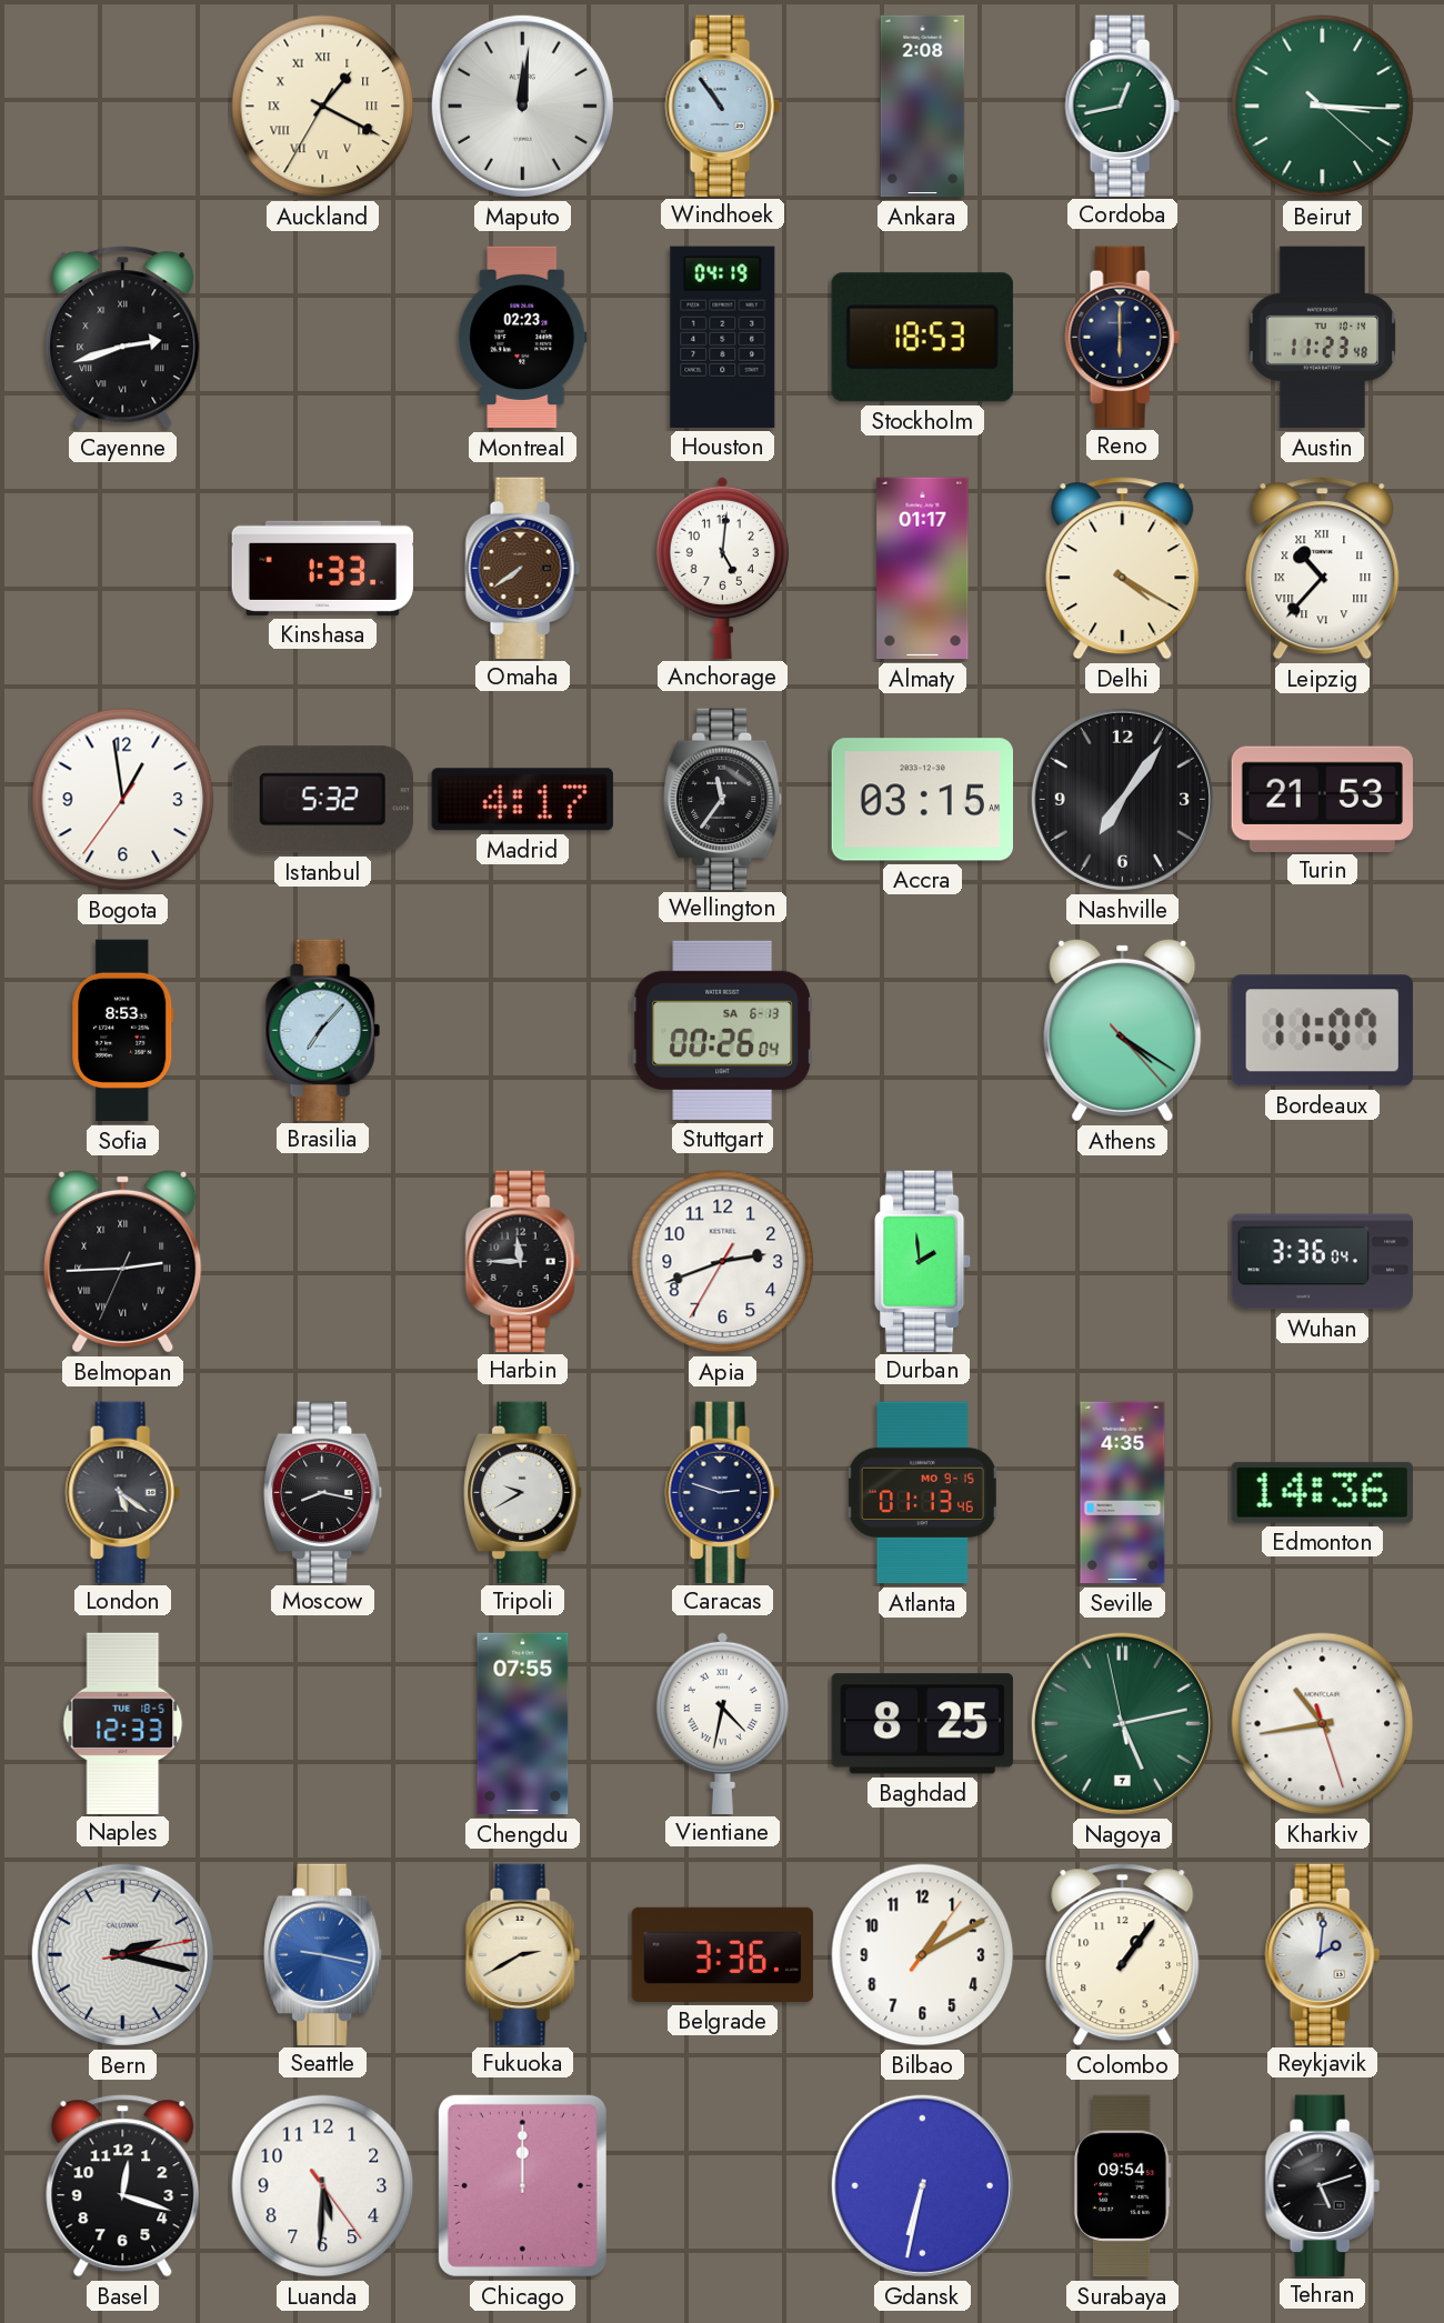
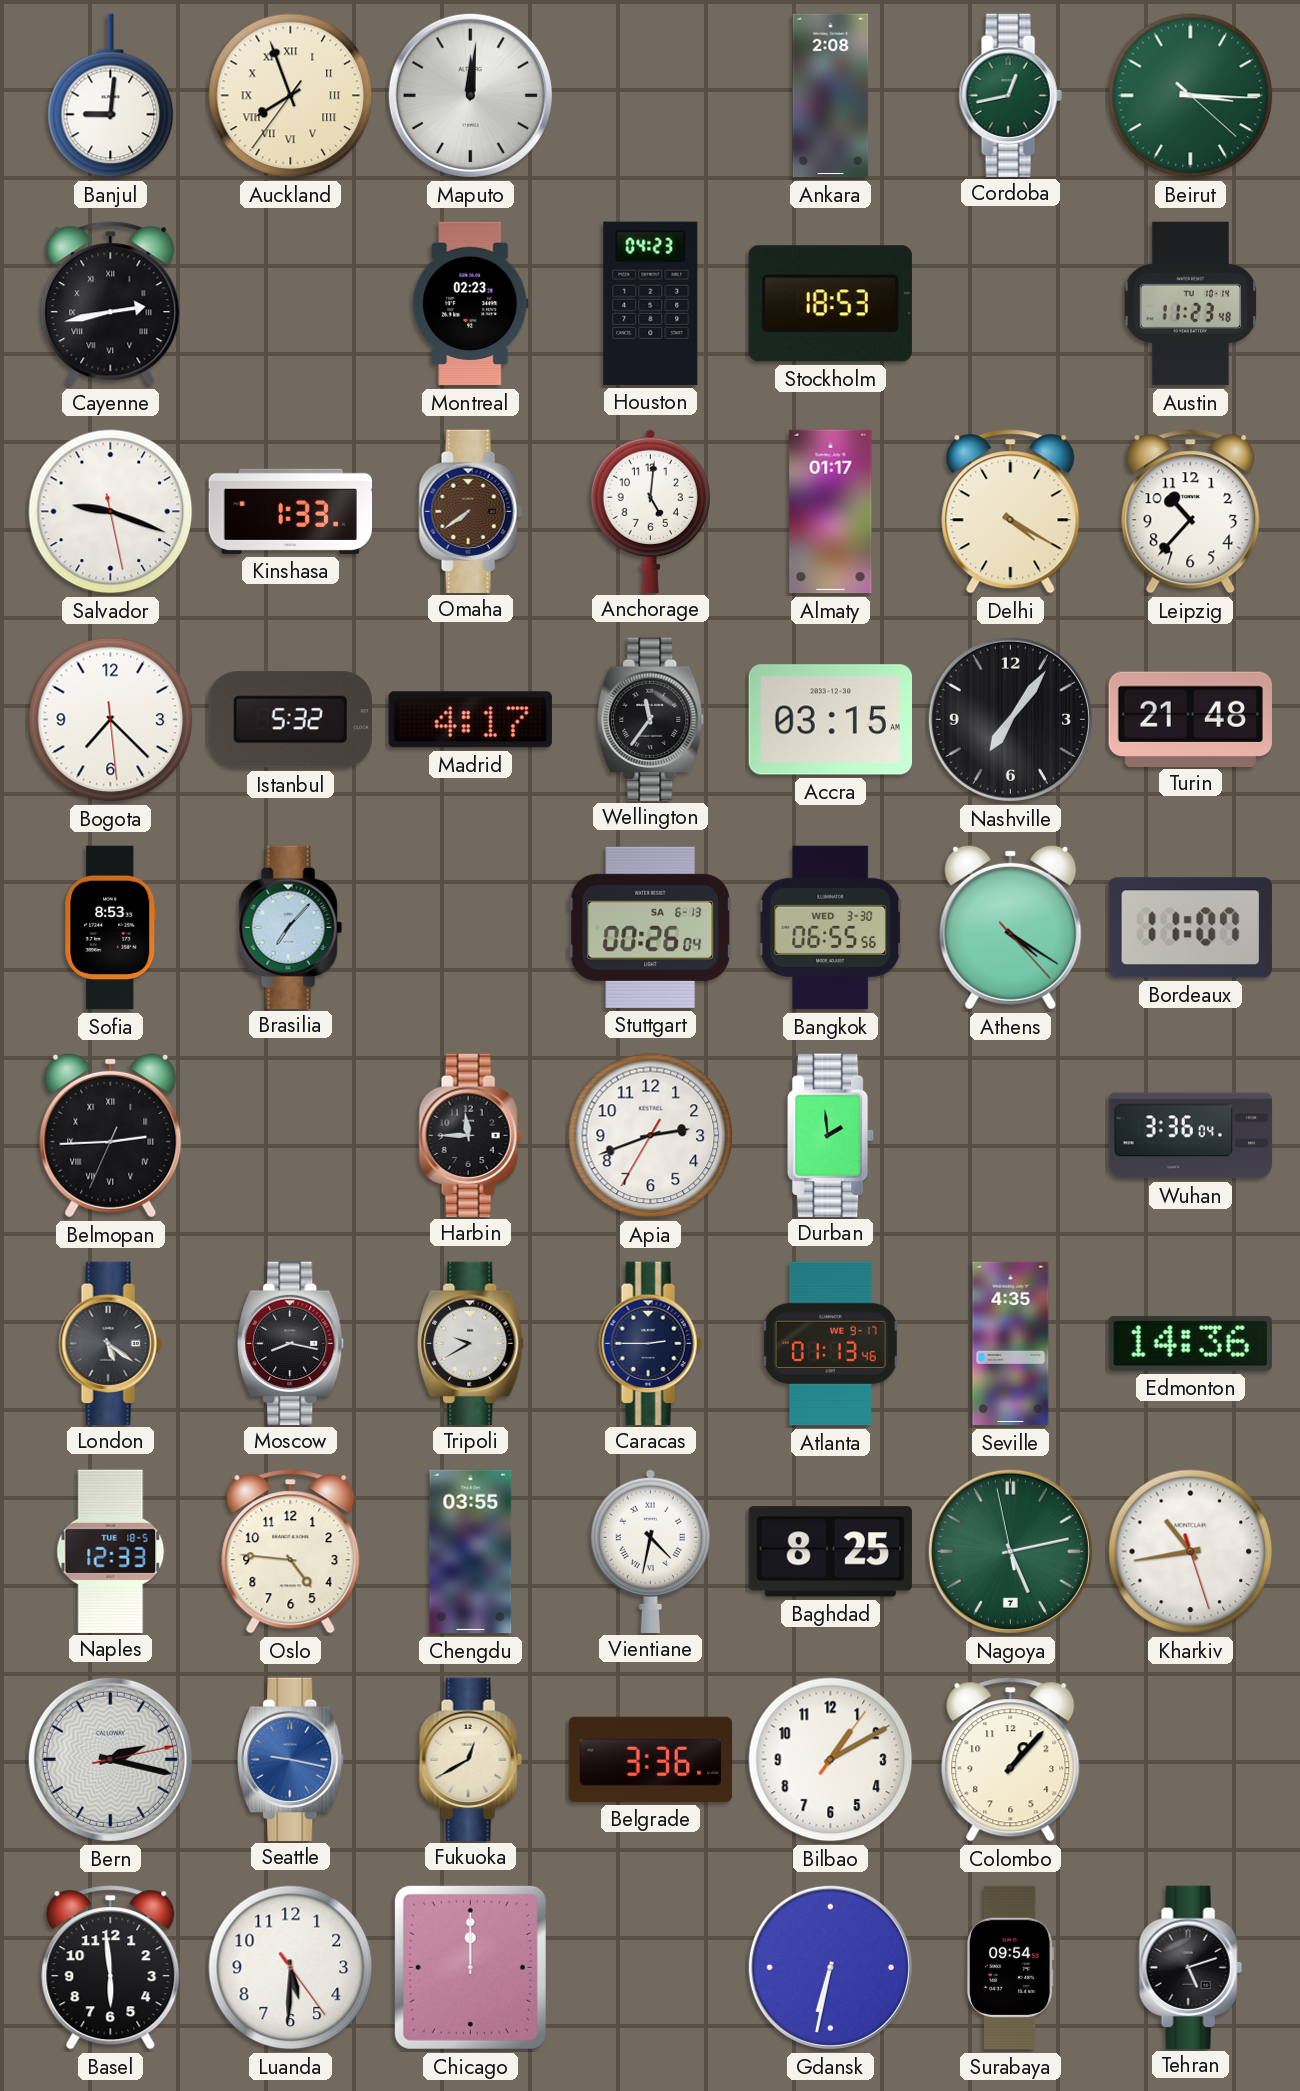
Banjul: none -> 9:01
Auckland: 1:19 -> 7:56
Windhoek: 10:54 -> none
Cayenne: 2:42 -> 2:43
Houston: 04:19 -> 04:23
Reno: 6:00 -> none
Salvador: none -> 9:18
Leipzig numerals: Roman -> Arabic
Bogota: 12:58 -> 7:22
Turin: 21:53 -> 21:48
Bangkok: none -> 06:55
Caracas: 2:48 -> 2:45
Atlanta date: MO 9-15 -> WE 9-17
Oslo: none -> 4:46
Chengdu: 07:55 -> 03:55
Fukuoka: 2:40 -> 12:40
Colombo: 1:06 -> 1:07
Reykjavik: 2:01 -> none
Basel: 12:18 -> 5:59
